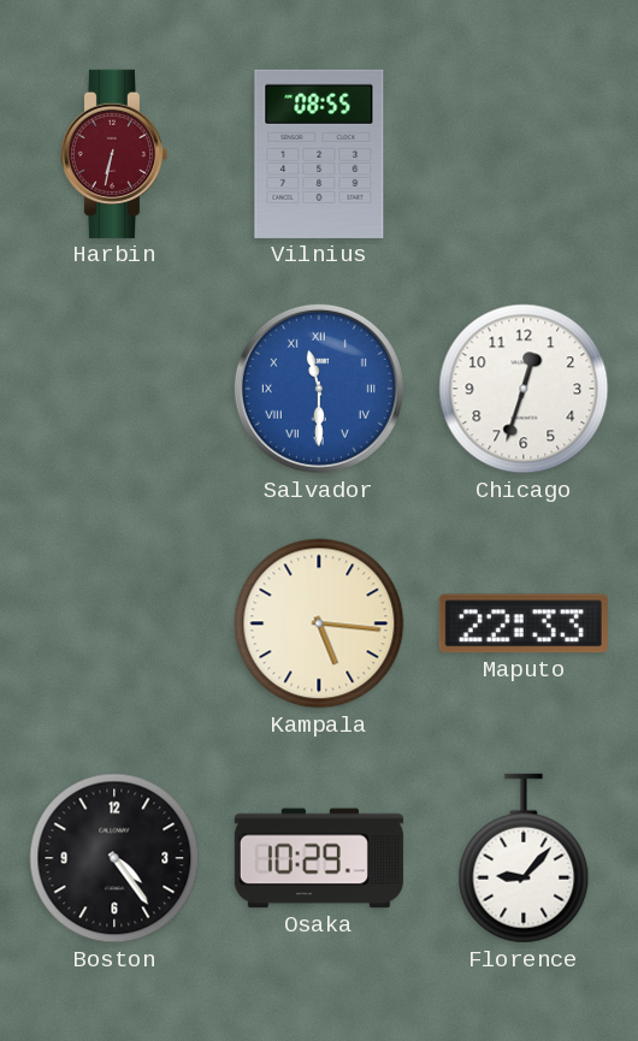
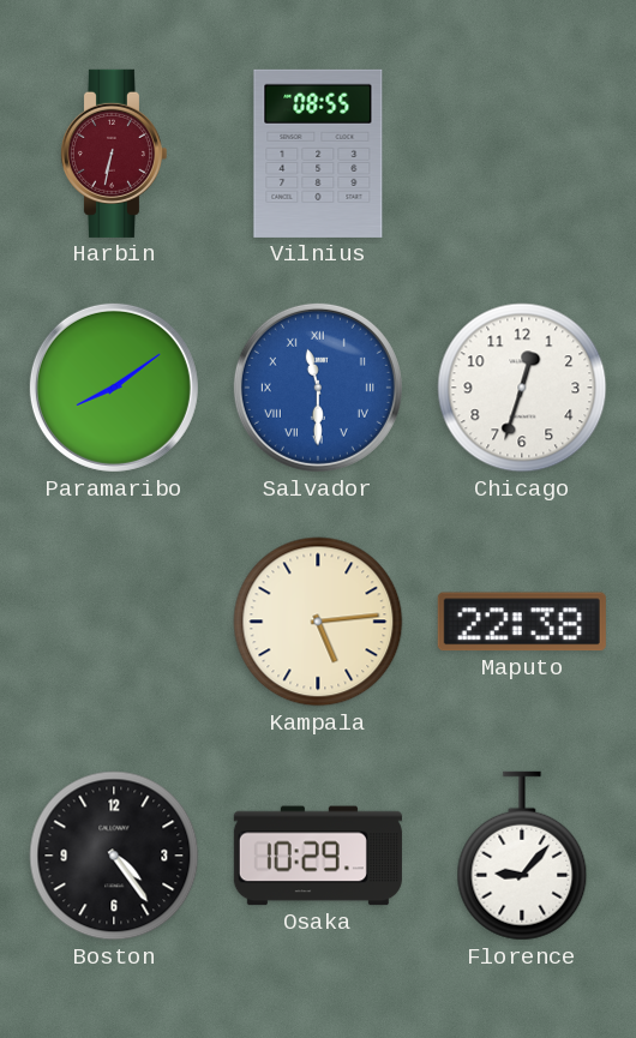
Paramaribo: none -> 8:09
Kampala: 5:16 -> 5:14
Maputo: 22:33 -> 22:38
